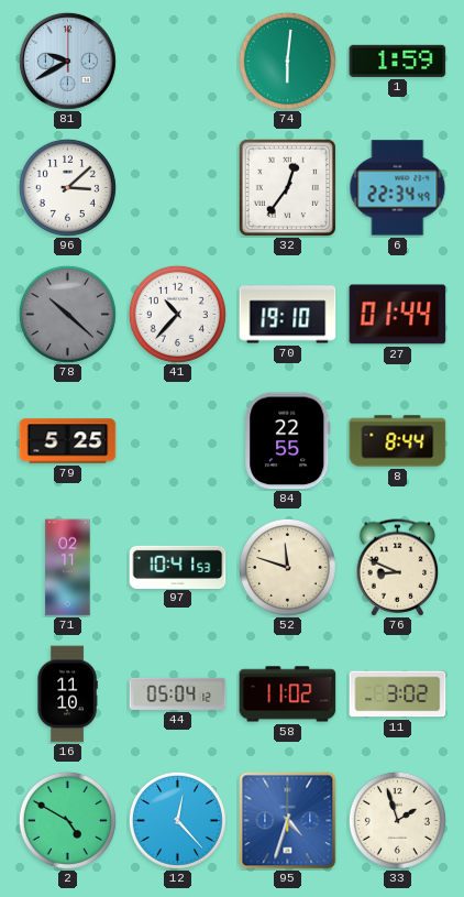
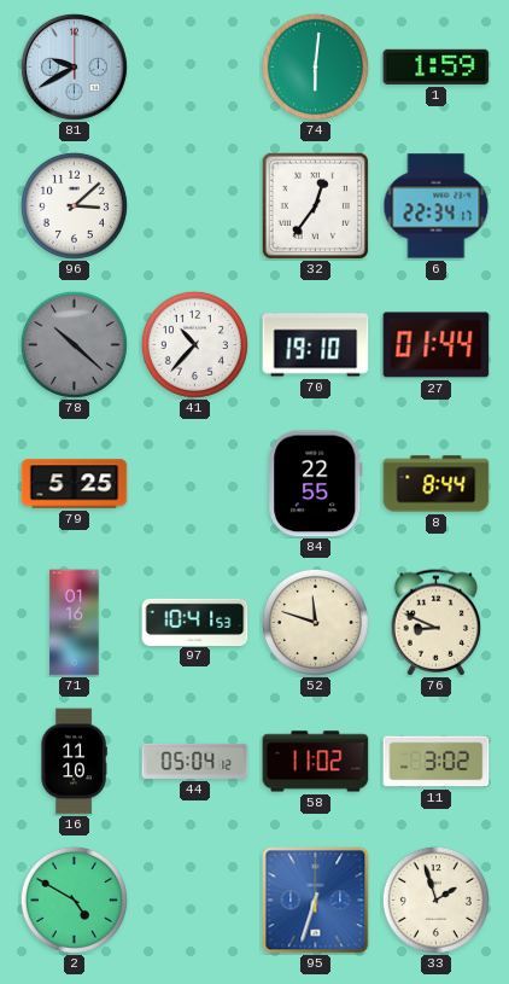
6: 22:34:49 -> 22:34:17
71: 02:11 -> 01:16
12: 12:23 -> none
95: 4:33 -> 6:33
